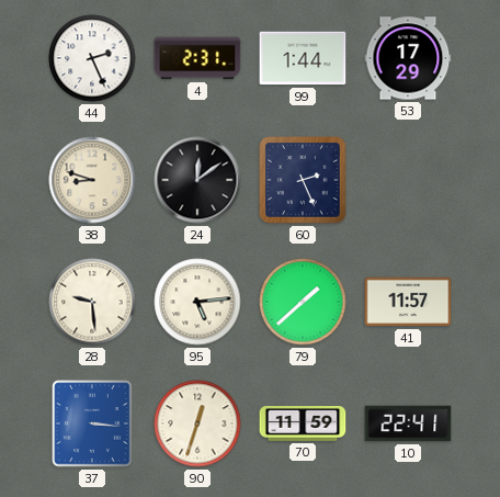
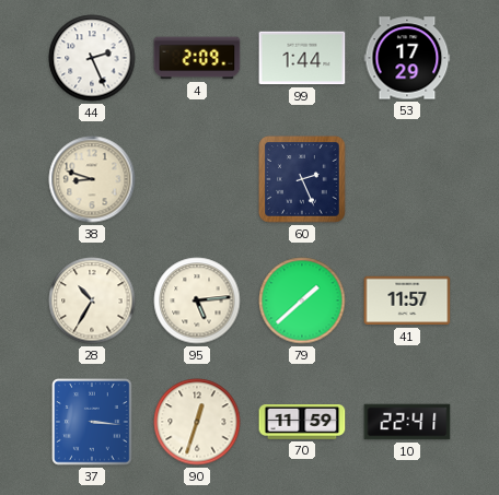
4: 2:31 -> 2:09
24: 12:09 -> none
28: 9:29 -> 10:35
